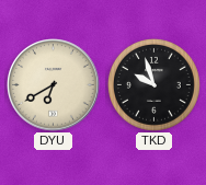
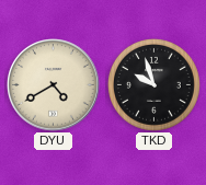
DYU: 6:40 -> 4:40
